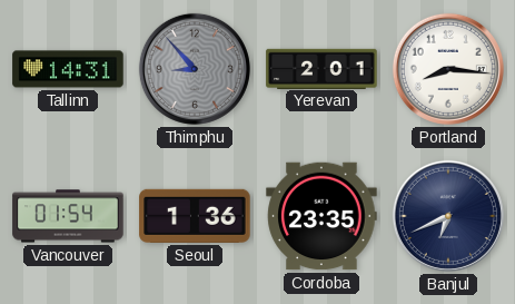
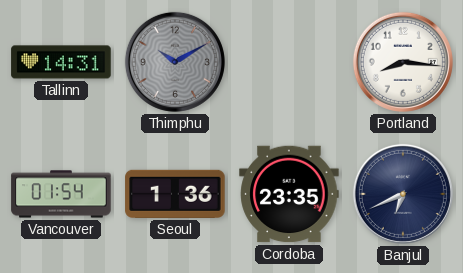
Thimphu: 8:53 -> 10:10
Yerevan: 2:01 -> none
